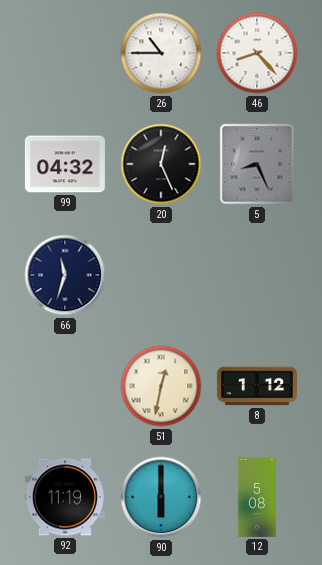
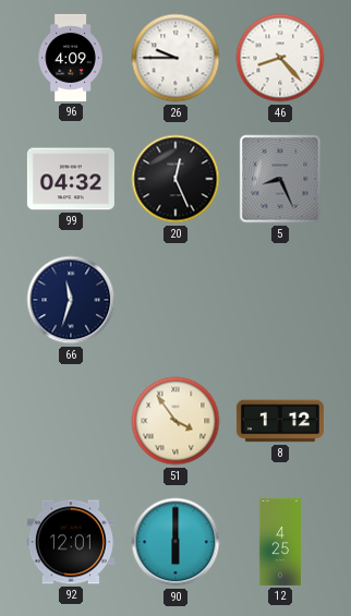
96: none -> 4:09
26: 10:45 -> 9:45
51: 12:32 -> 3:54
92: 11:19 -> 12:01
12: 5:08 -> 4:25
